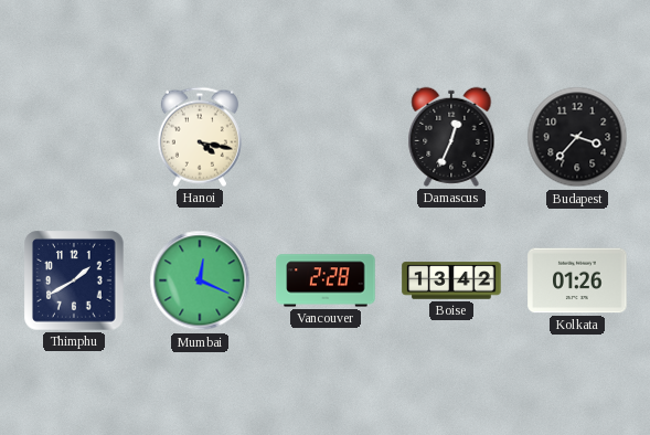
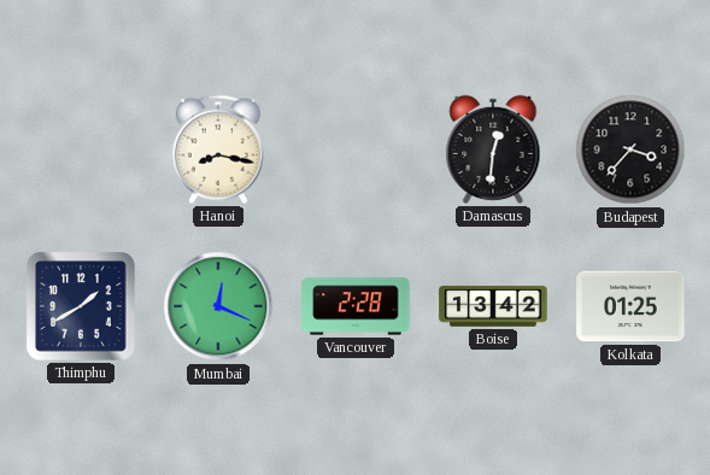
Hanoi: 4:17 -> 8:17
Damascus: 12:34 -> 12:31
Kolkata: 01:26 -> 01:25
